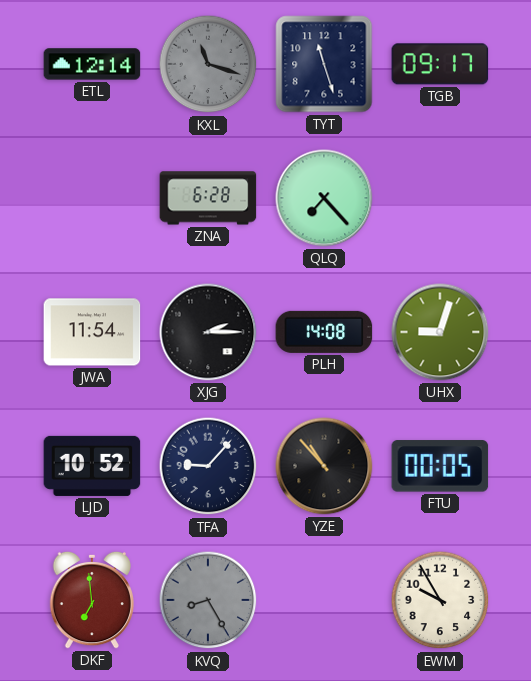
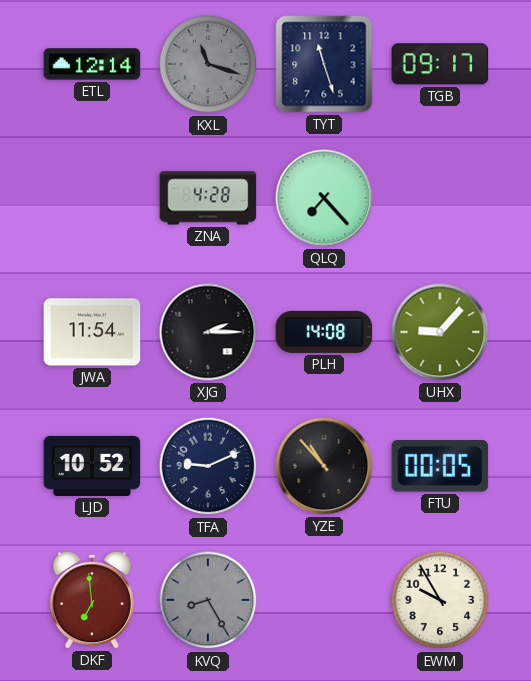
ZNA: 6:28 -> 4:28
UHX: 9:03 -> 9:07
TFA: 9:07 -> 9:11
